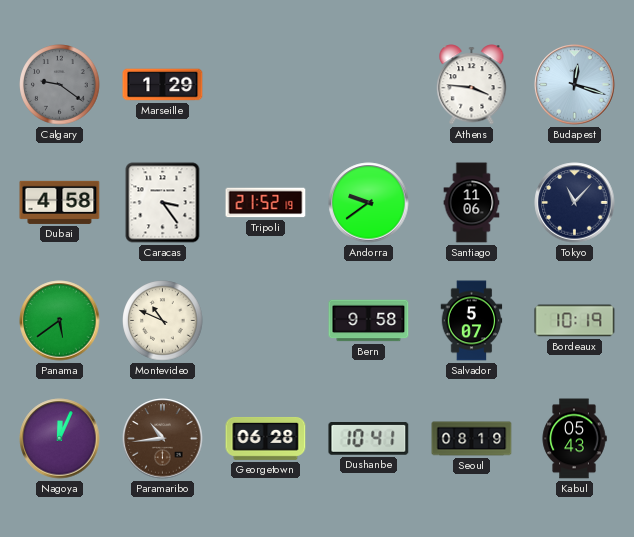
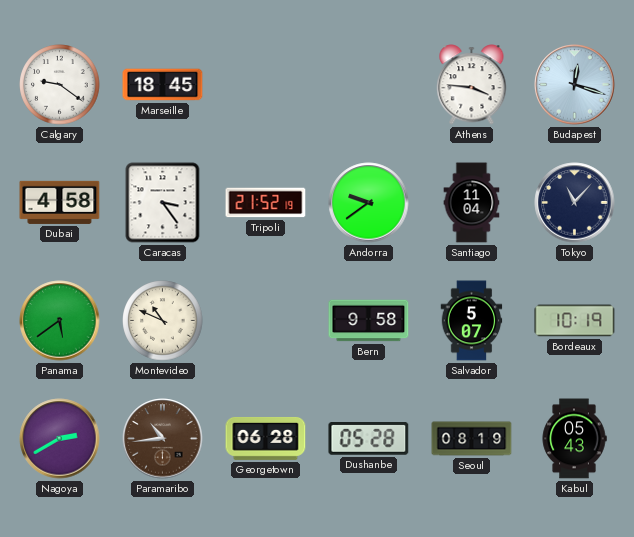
Calgary dial: grey -> white
Marseille: 1:29 -> 18:45
Santiago: 11:06 -> 11:04
Nagoya: 12:04 -> 2:40
Dushanbe: 10:41 -> 05:28
